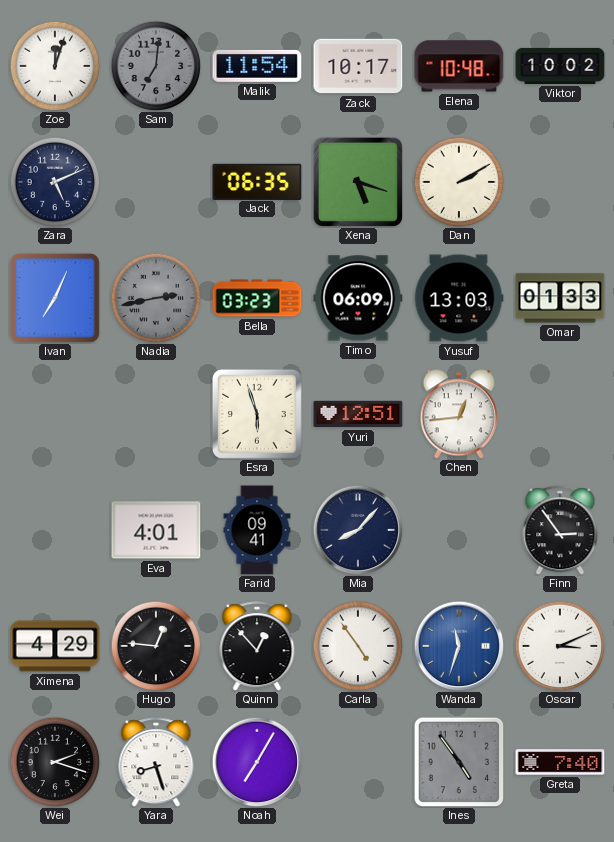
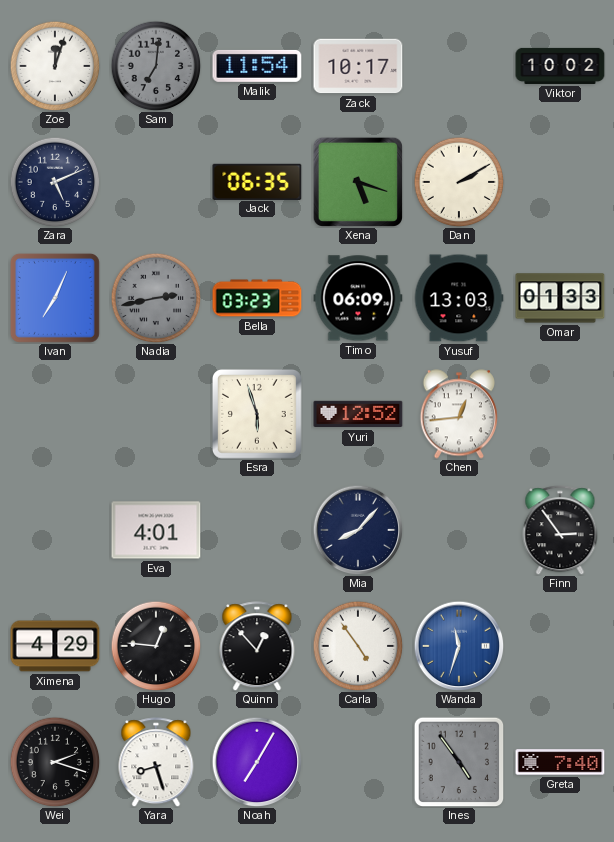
Elena: 10:48 -> none
Yuri: 12:51 -> 12:52
Farid: 09:41 -> none
Oscar: 3:11 -> none
